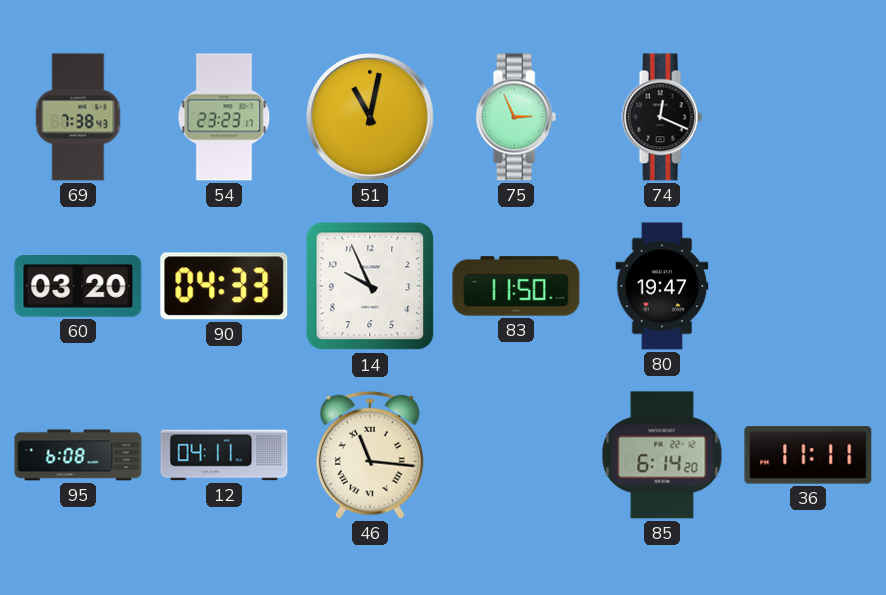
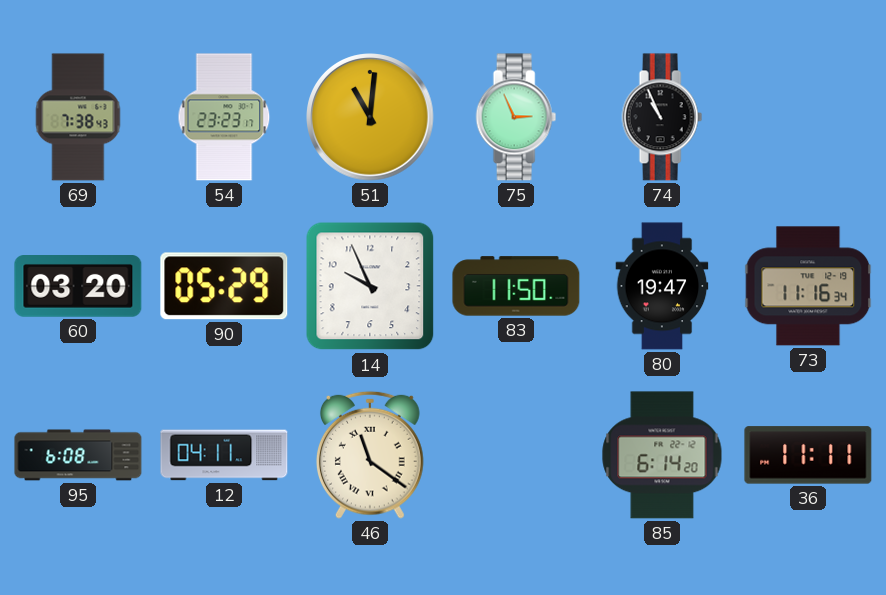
51: 11:02 -> 11:01
74: 12:19 -> 10:56
90: 04:33 -> 05:29
73: none -> 11:16
46: 11:16 -> 11:21
